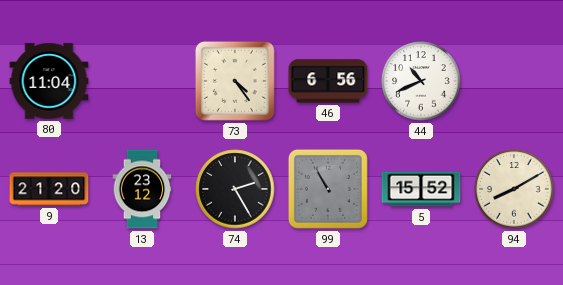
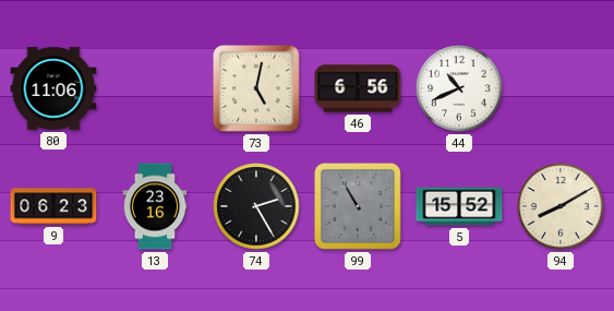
80: 11:04 -> 11:06
73: 4:24 -> 5:02
9: 21:20 -> 06:23
13: 23:12 -> 23:16
